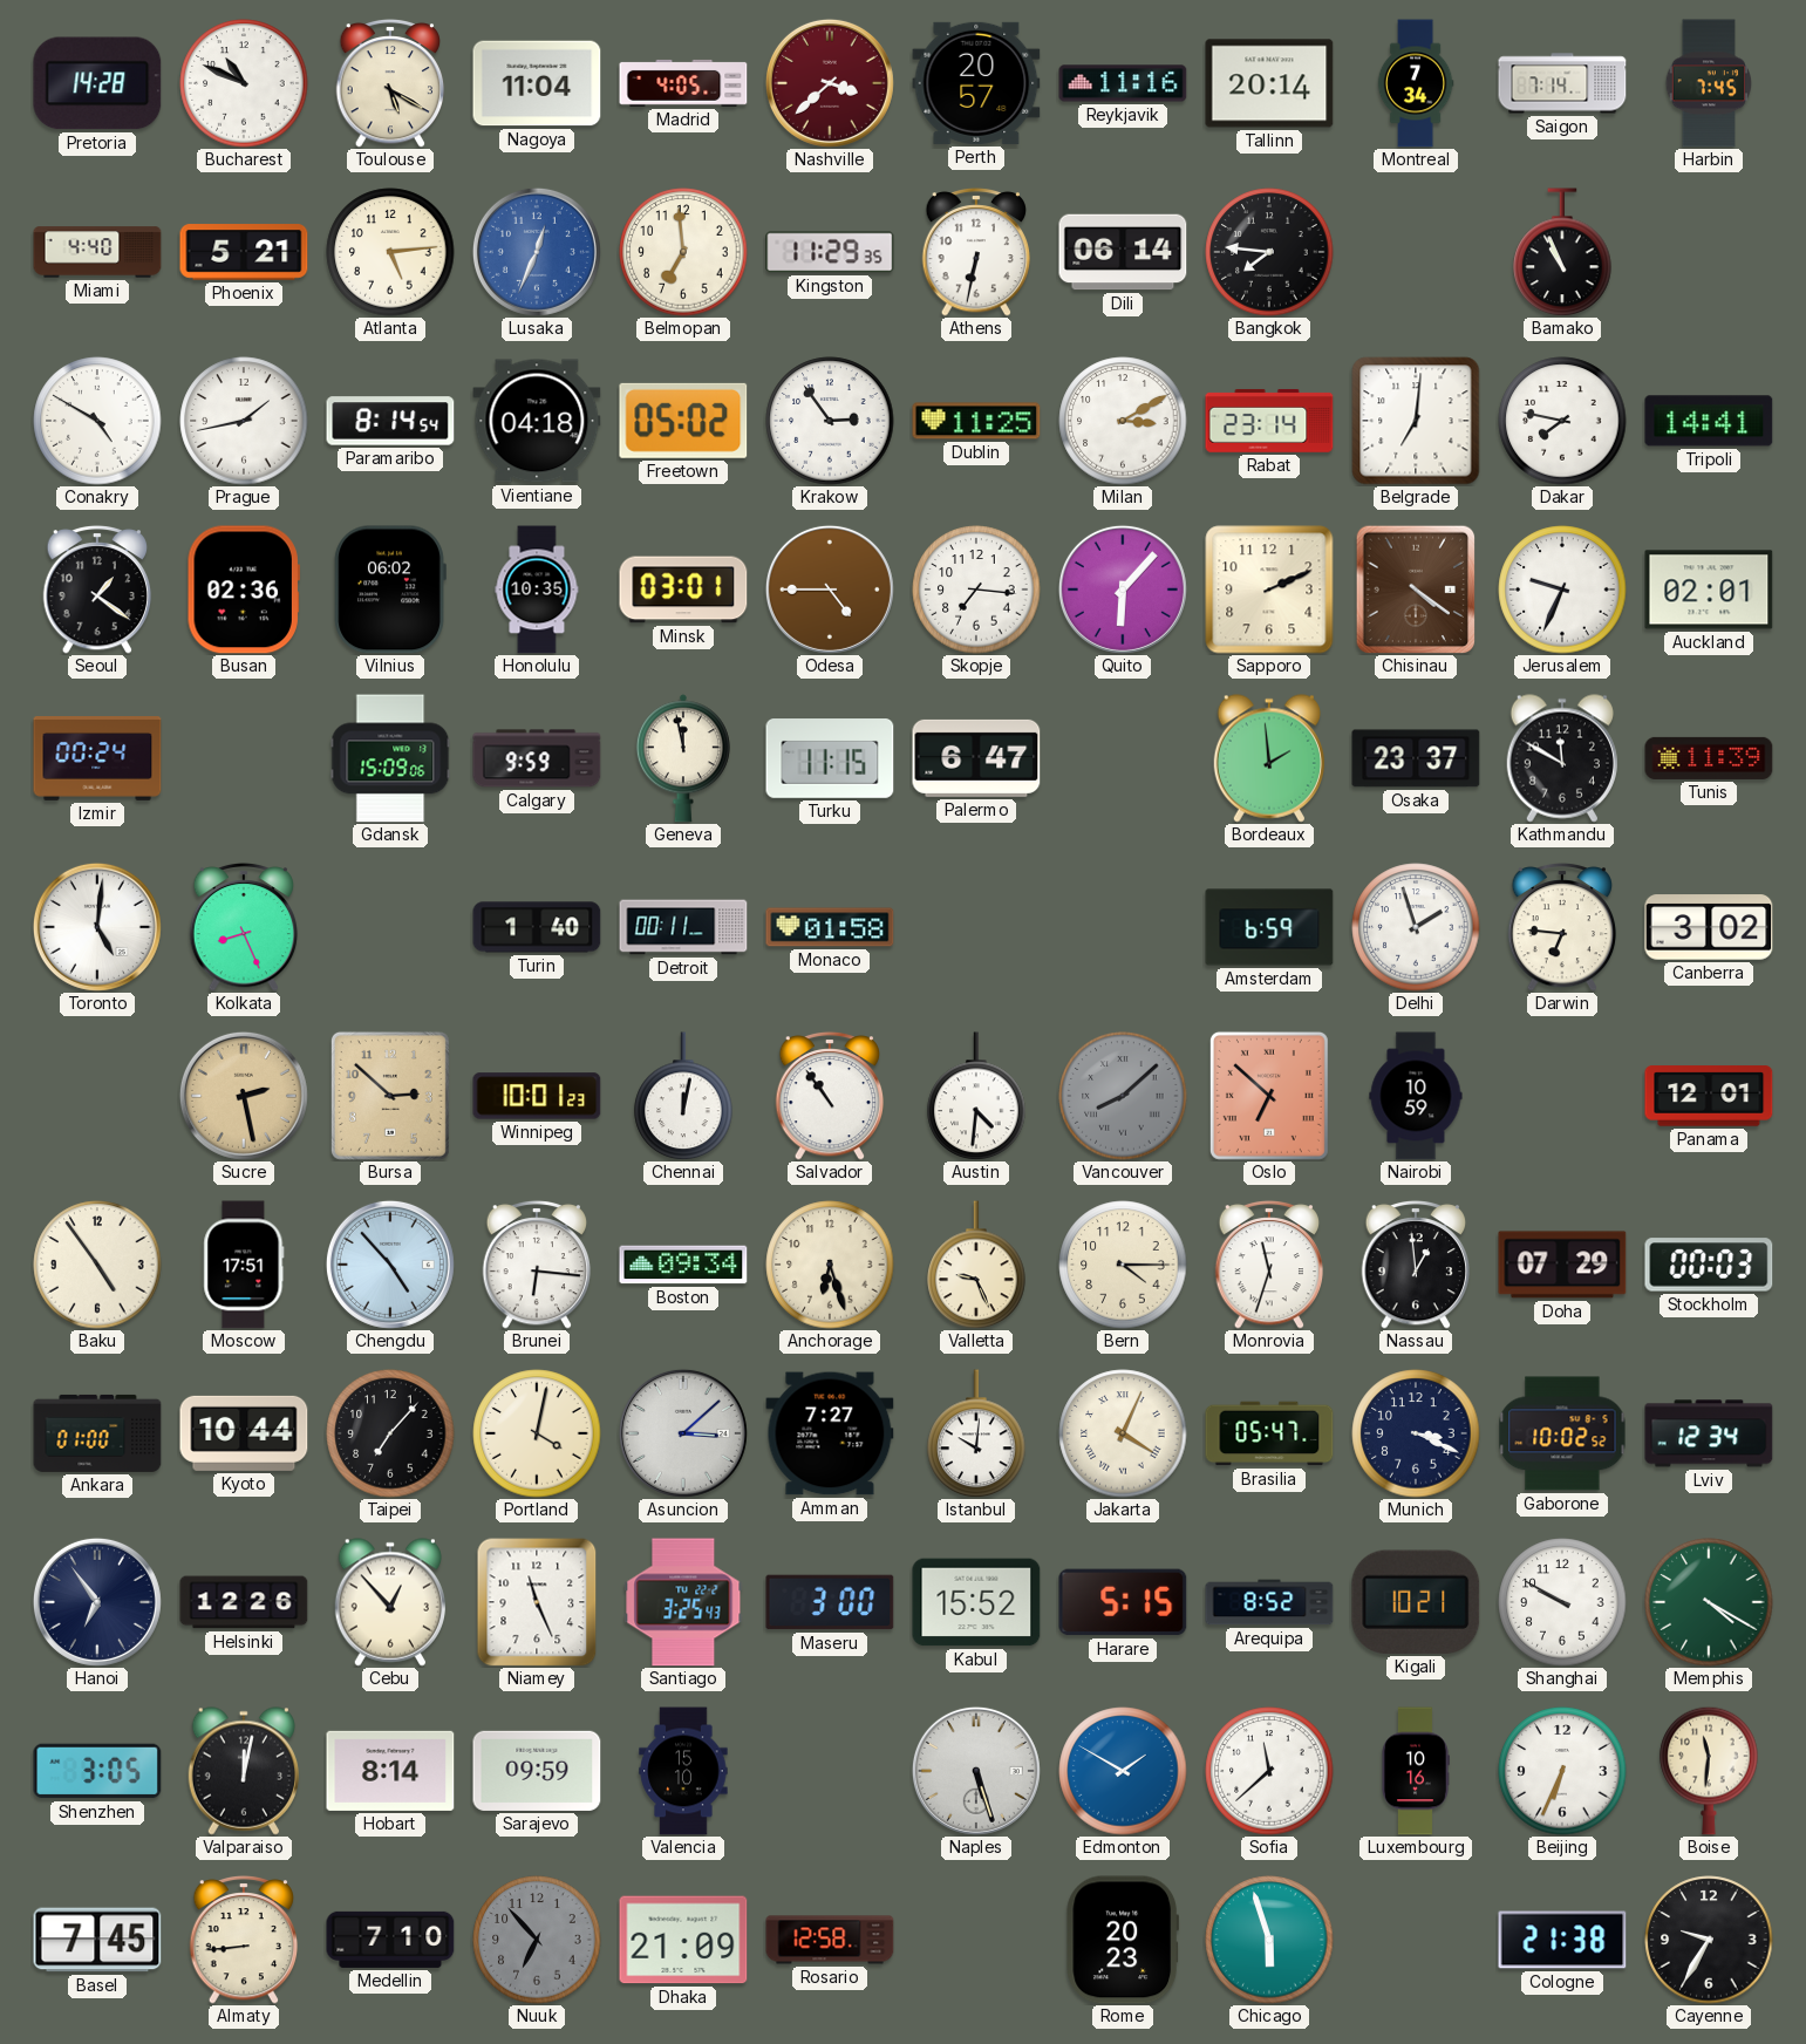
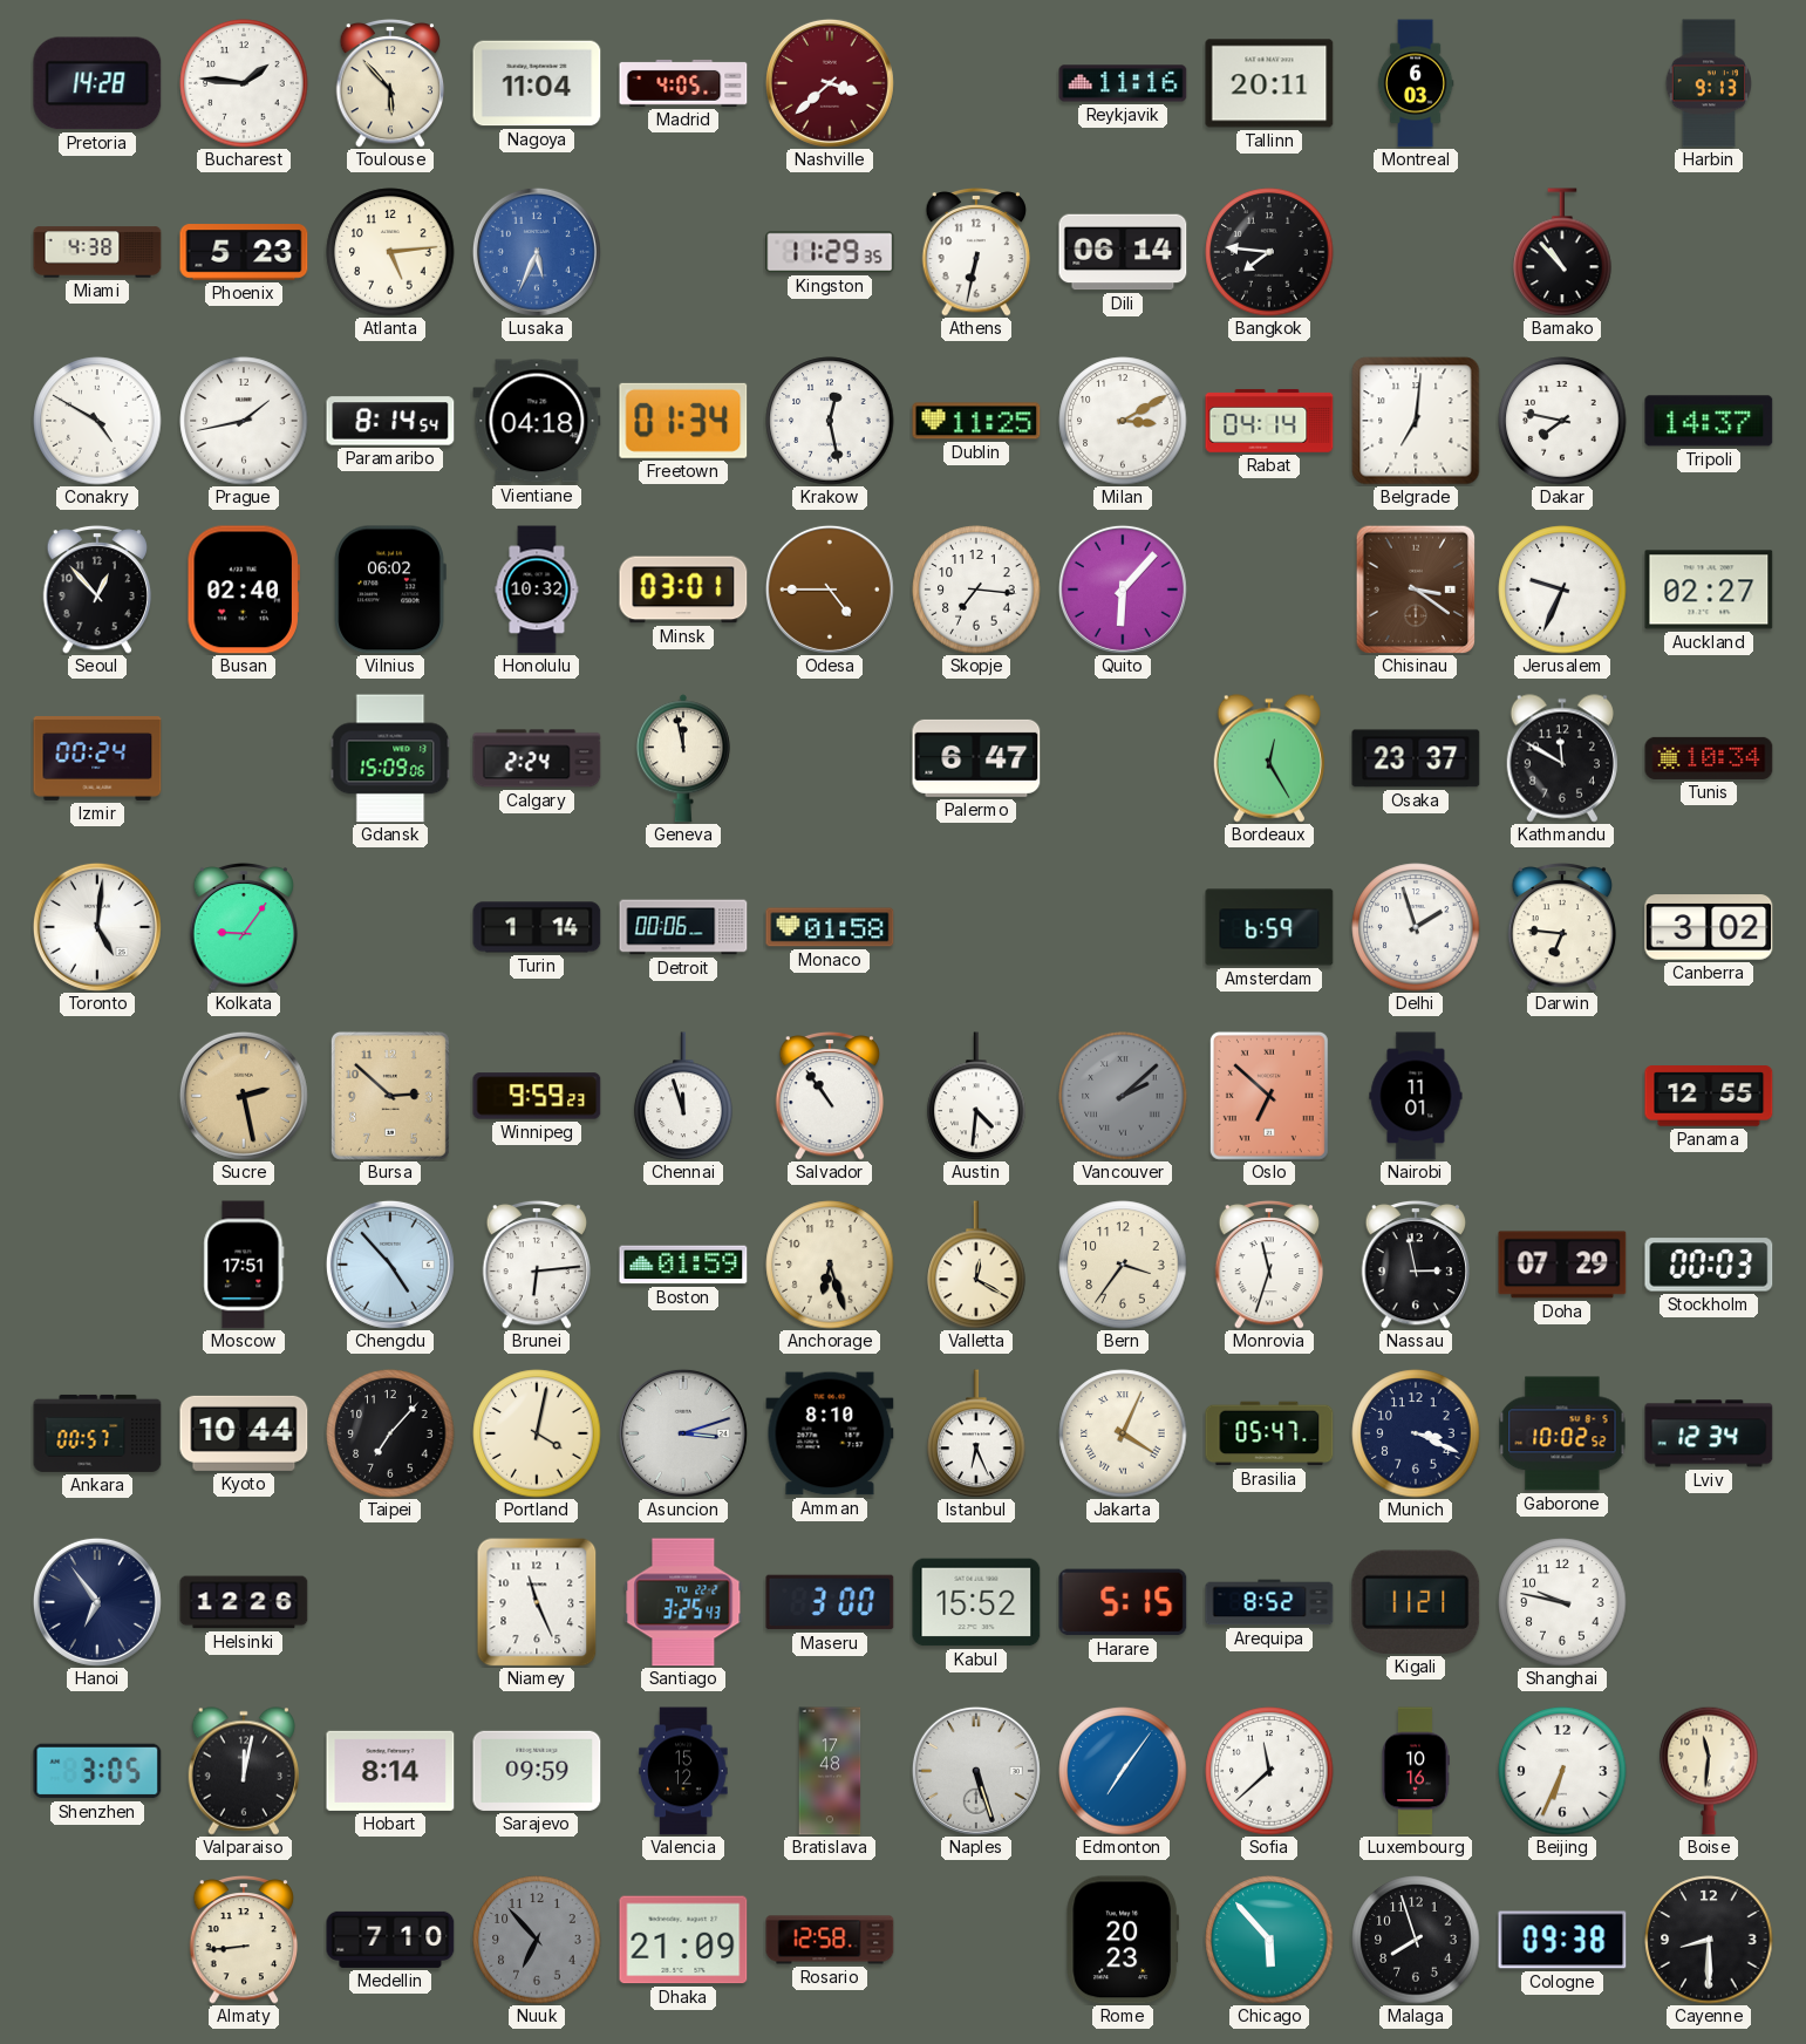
Bucharest: 10:49 -> 1:46
Toulouse: 5:20 -> 5:53
Perth: 20:57 -> none
Tallinn: 20:14 -> 20:11
Montreal: 7:34 -> 6:03
Saigon: 7:14 -> none
Harbin: 7:45 -> 9:13
Miami: 4:40 -> 4:38
Phoenix: 5:21 -> 5:23
Lusaka: 12:34 -> 5:34
Belmopan: 6:59 -> none
Bamako: 10:56 -> 10:53
Freetown: 05:02 -> 01:34
Krakow: 2:54 -> 12:28
Rabat: 23:14 -> 04:14
Tripoli: 14:41 -> 14:37
Seoul: 1:21 -> 12:53
Busan: 02:36 -> 02:40
Honolulu: 10:35 -> 10:32
Sapporo: 2:11 -> none
Chisinau: 4:21 -> 3:21
Auckland: 02:01 -> 02:27
Calgary: 9:59 -> 2:24
Turku: 11:15 -> none
Bordeaux: 1:59 -> 12:25
Tunis: 11:39 -> 10:34
Kolkata: 8:26 -> 9:06
Turin: 1:40 -> 1:14
Detroit: 00:11 -> 00:06
Winnipeg: 10:01 -> 9:59
Chennai: 12:02 -> 11:57
Vancouver: 8:08 -> 2:08
Nairobi: 10:59 -> 11:01
Panama: 12:01 -> 12:55
Baku: 4:54 -> none
Brunei: 6:16 -> 6:14
Boston: 09:34 -> 01:59
Valletta: 9:26 -> 12:20
Bern: 4:15 -> 3:36
Nassau: 12:59 -> 2:58
Ankara: 01:00 -> 00:57
Asuncion: 3:08 -> 3:12
Amman: 7:27 -> 8:10
Istanbul: 10:01 -> 6:26
Cebu: 12:53 -> none
Kigali: 10:21 -> 11:21
Shanghai: 9:50 -> 9:47
Memphis: 4:20 -> none
Valencia: 15:10 -> 15:12
Bratislava: none -> 17:48
Edmonton: 1:50 -> 7:06
Basel: 7:45 -> none
Chicago: 5:57 -> 5:53
Malaga: none -> 7:57
Cologne: 21:38 -> 09:38
Cayenne: 9:35 -> 8:30
